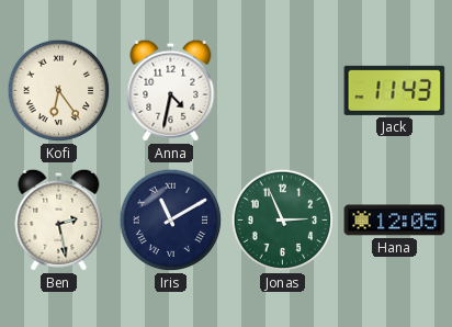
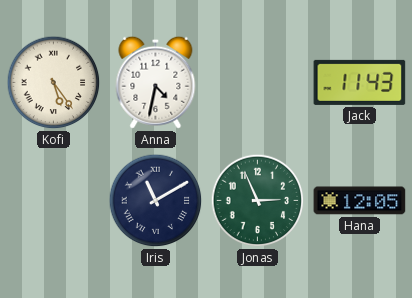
Kofi: 6:24 -> 5:24
Ben: 2:28 -> none
